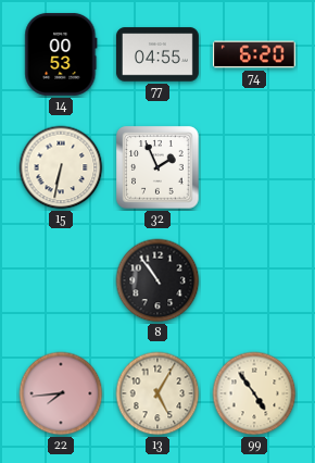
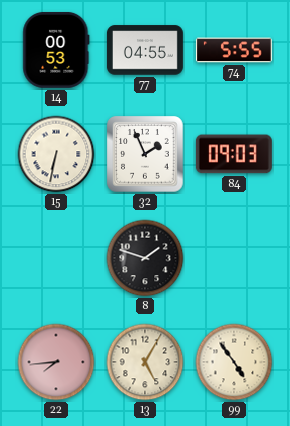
74: 6:20 -> 5:55
84: none -> 09:03
8: 10:54 -> 1:48
